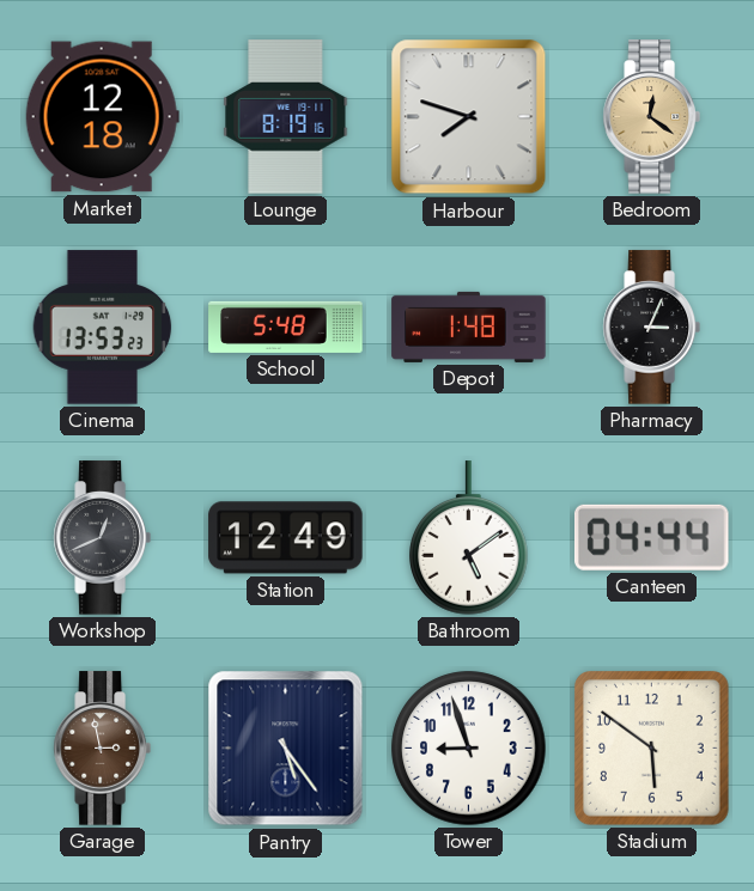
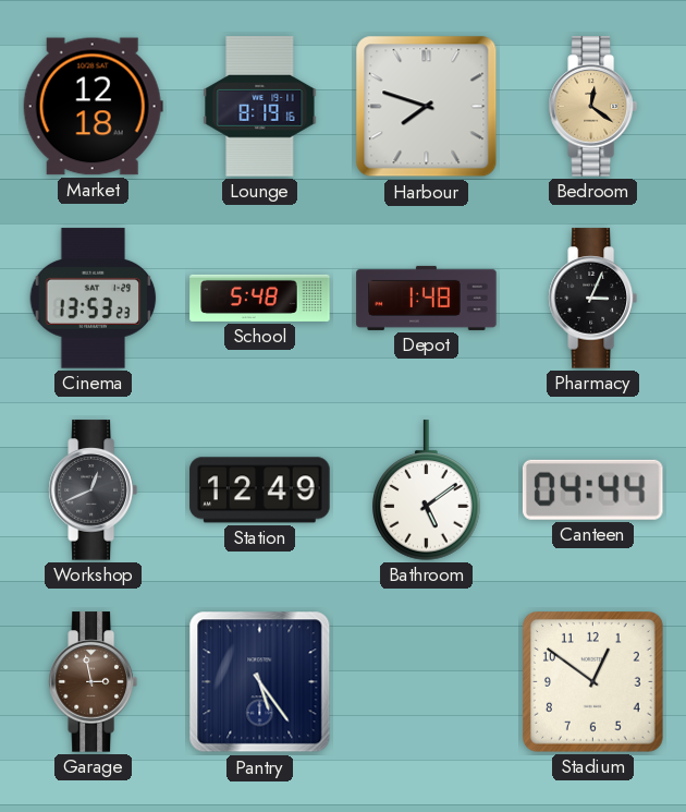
Tower: 8:57 -> none
Stadium: 5:51 -> 12:51
